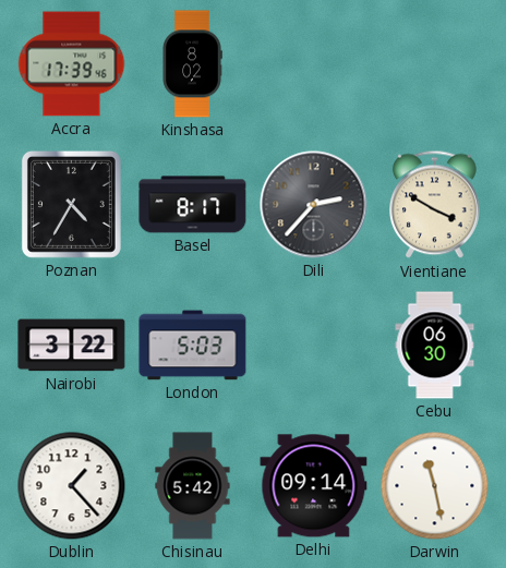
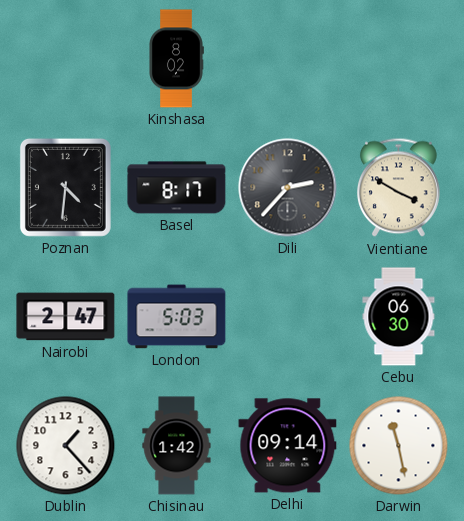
Accra: 17:39 -> none
Poznan: 4:35 -> 4:31
Nairobi: 3:22 -> 2:47
Chisinau: 5:42 -> 1:42
